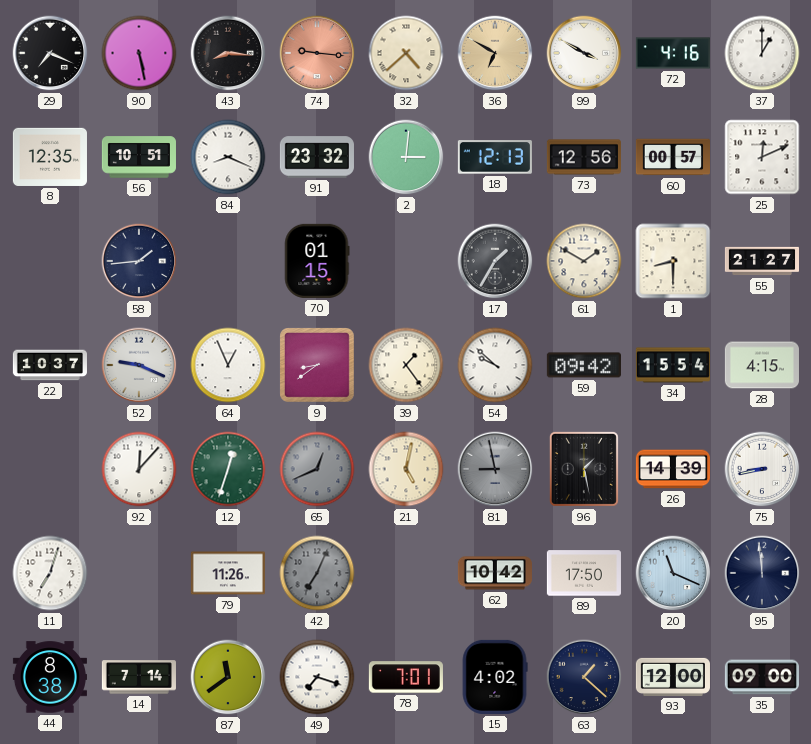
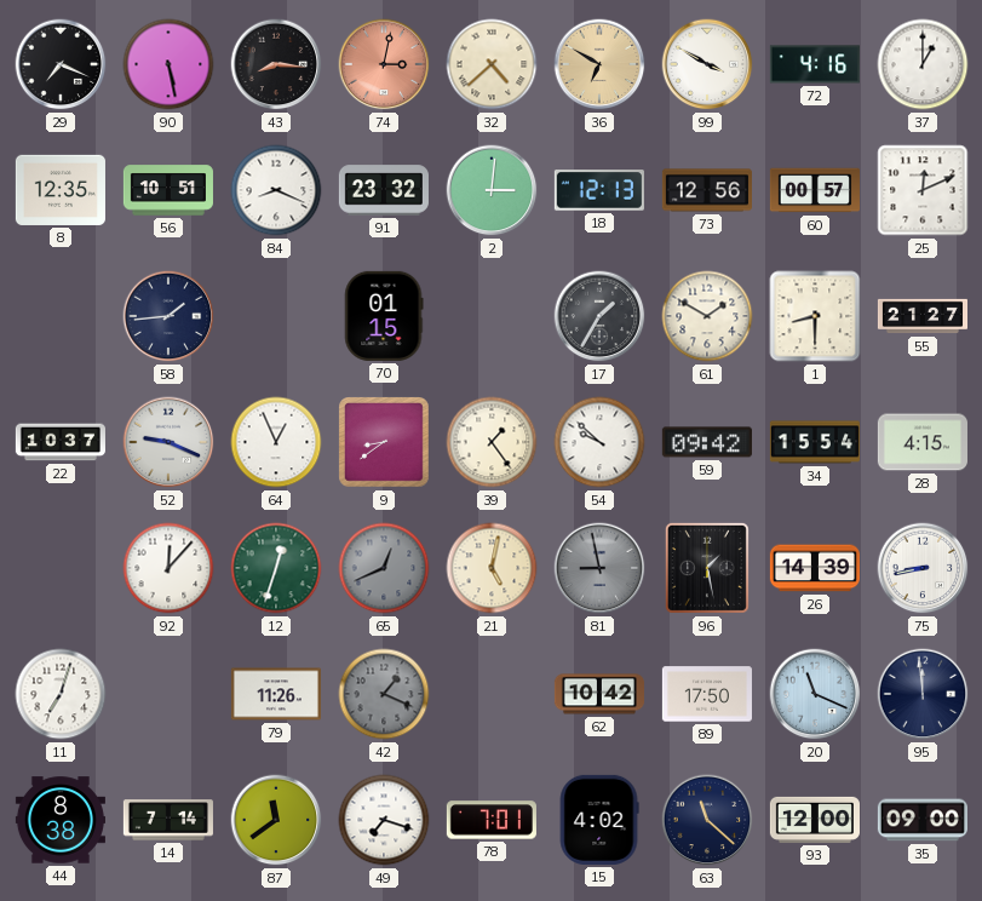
74: 9:16 -> 3:02
42: 7:04 -> 1:19
63: 1:22 -> 11:22
